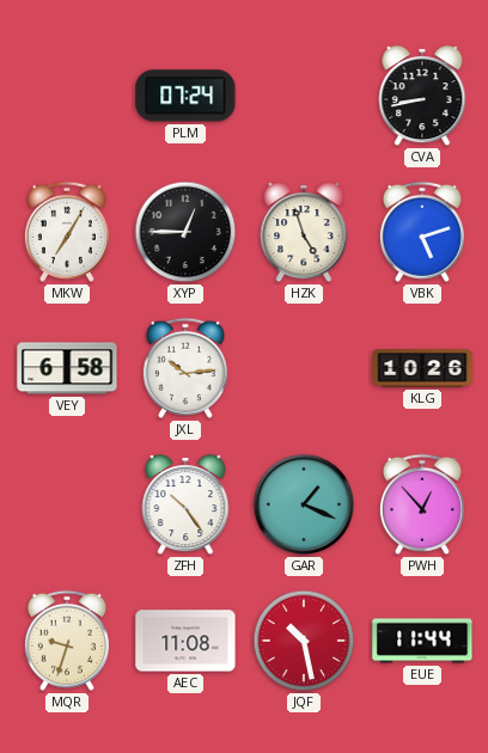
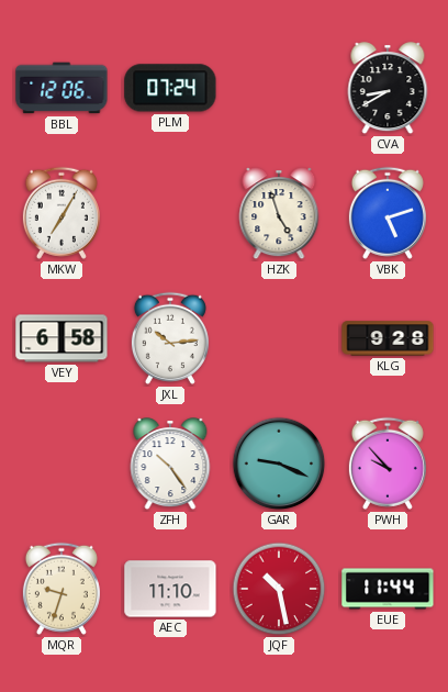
BBL: none -> 12:06
CVA: 8:43 -> 8:40
XYP: 12:45 -> none
KLG: 10:26 -> 9:28
GAR: 1:19 -> 9:19
PWH: 12:53 -> 9:53
AEC: 11:08 -> 11:10
